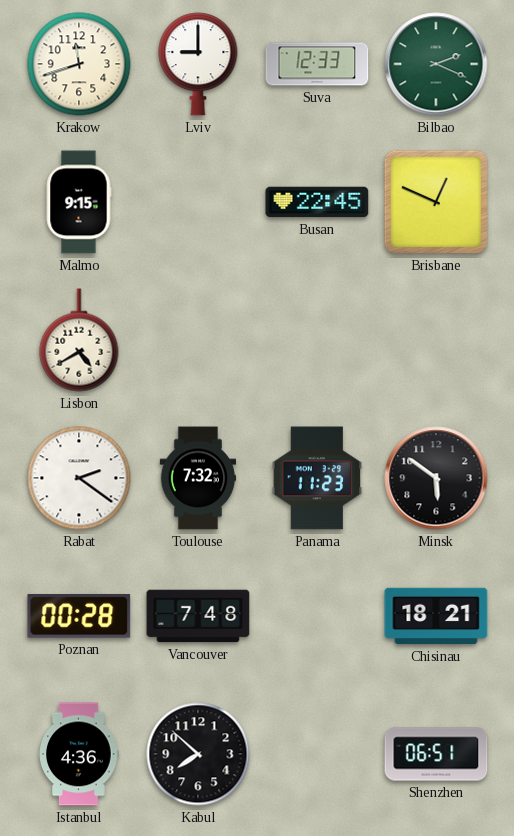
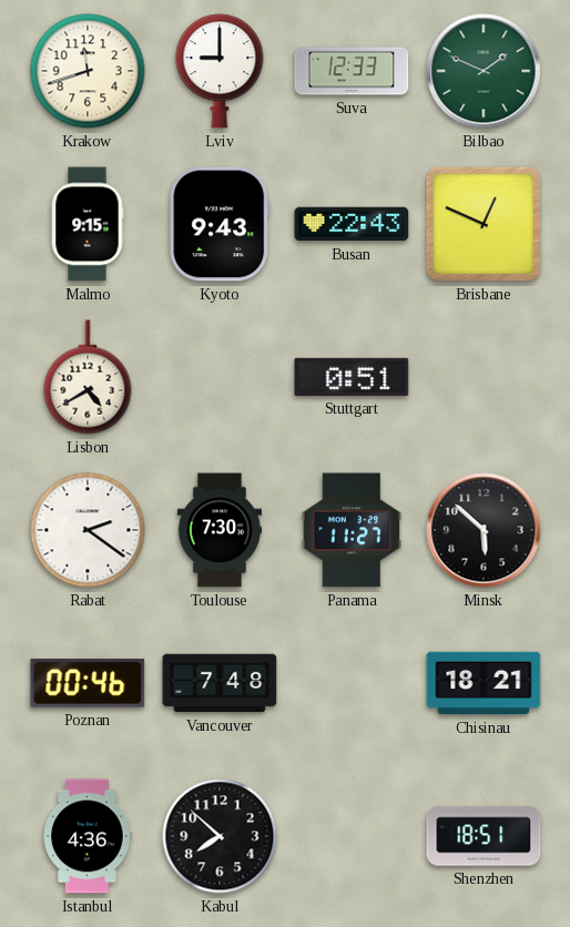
Bilbao: 2:19 -> 1:49
Kyoto: none -> 9:43
Busan: 22:45 -> 22:43
Stuttgart: none -> 0:51
Toulouse: 7:32 -> 7:30
Panama: 11:23 -> 11:27
Minsk: 5:51 -> 5:52
Poznan: 00:28 -> 00:46
Shenzhen: 06:51 -> 18:51
